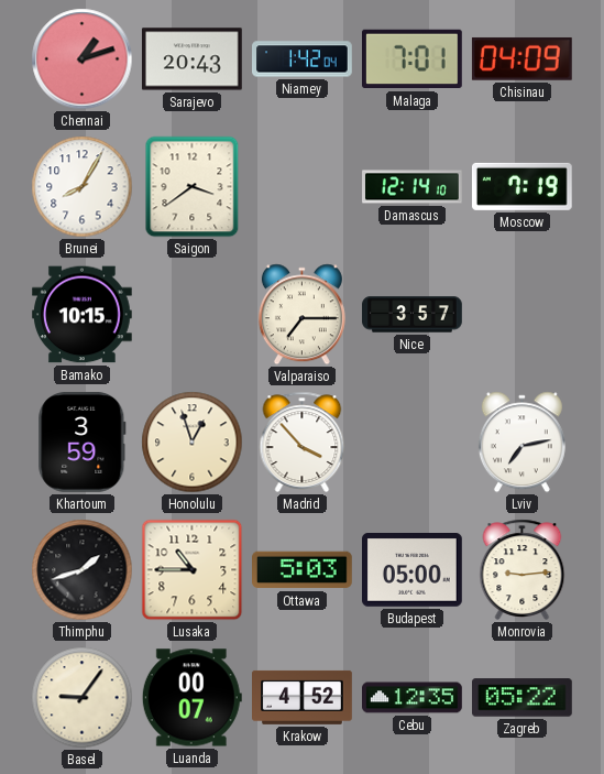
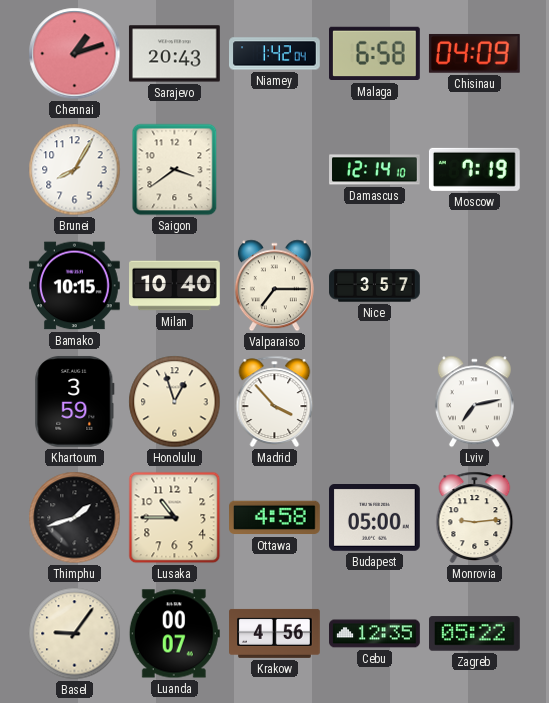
Malaga: 7:01 -> 6:58
Milan: none -> 10:40
Ottawa: 5:03 -> 4:58
Krakow: 4:52 -> 4:56
